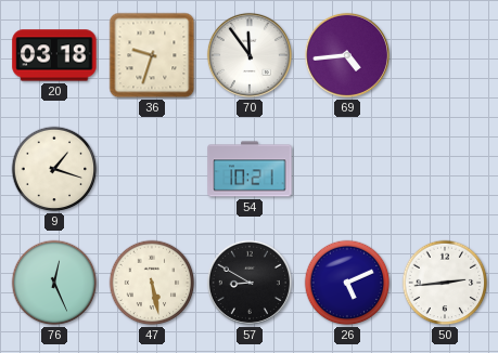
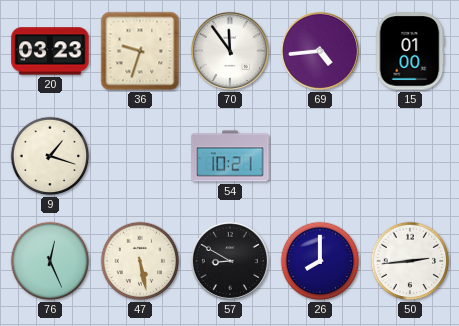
20: 03:18 -> 03:23
15: none -> 01:00
26: 5:11 -> 8:00
